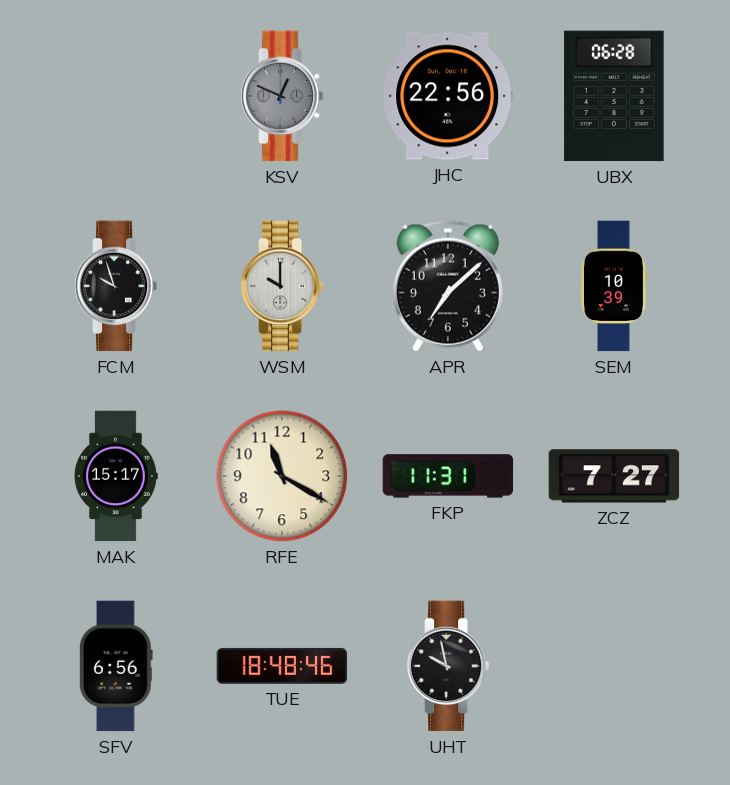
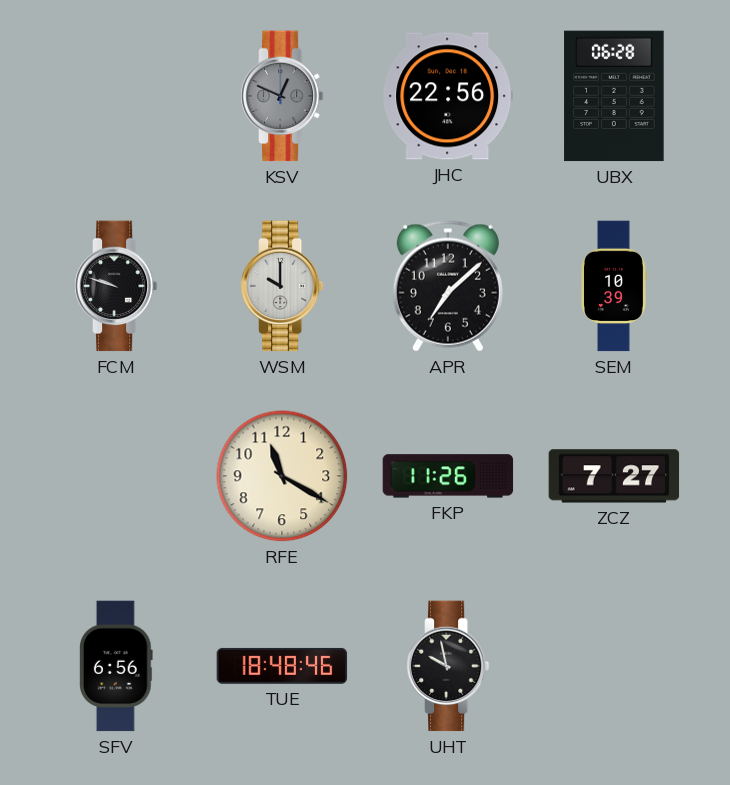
FCM: 9:57 -> 9:48
MAK: 15:17 -> none
FKP: 11:31 -> 11:26
